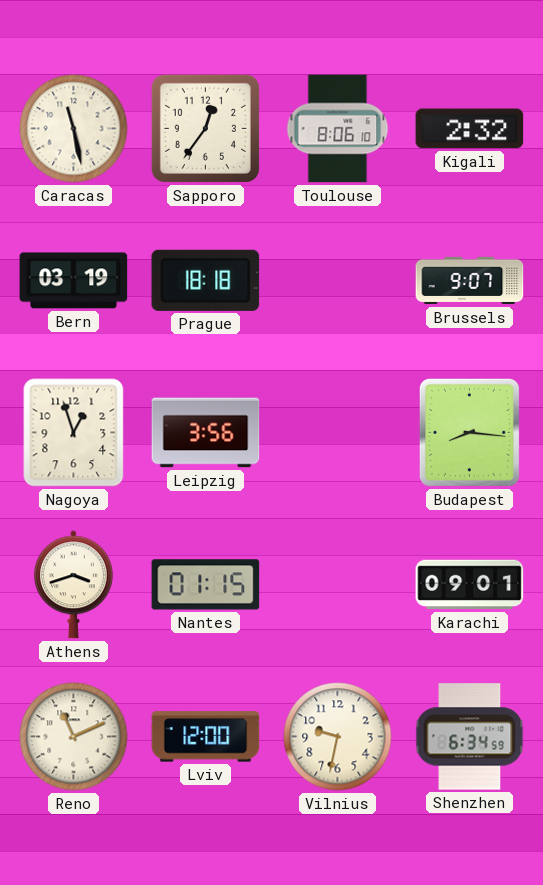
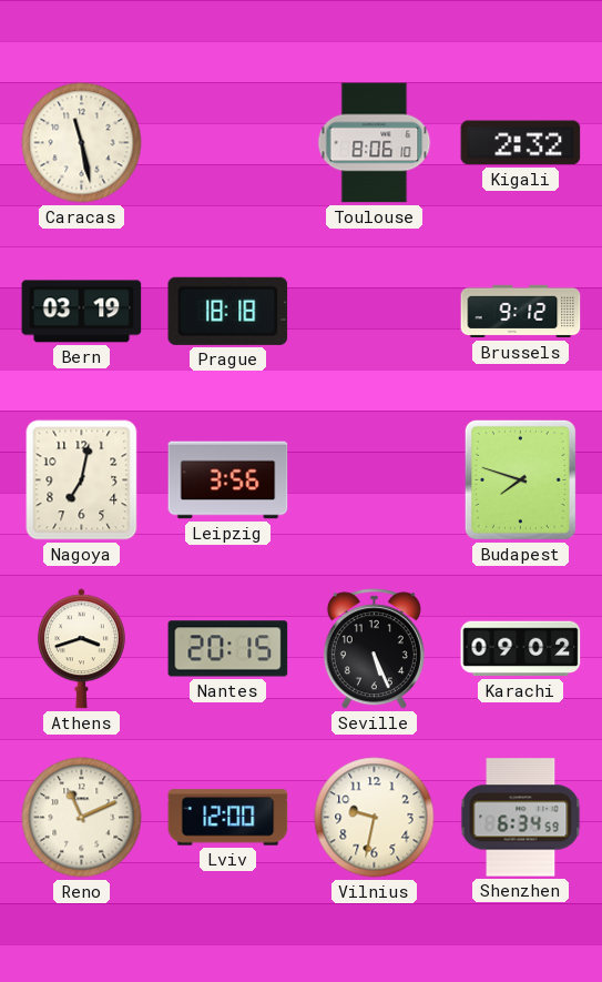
Sapporo: 12:36 -> none
Brussels: 9:07 -> 9:12
Nagoya: 12:57 -> 7:02
Budapest: 8:16 -> 7:48
Nantes: 01:15 -> 20:15
Seville: none -> 5:26
Karachi: 09:01 -> 09:02
